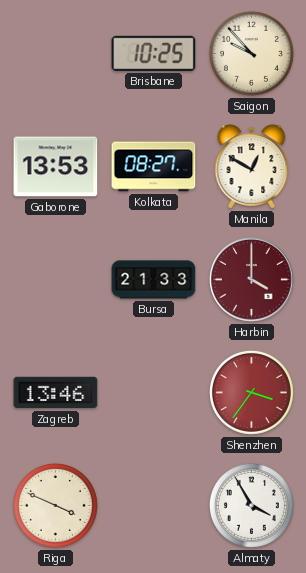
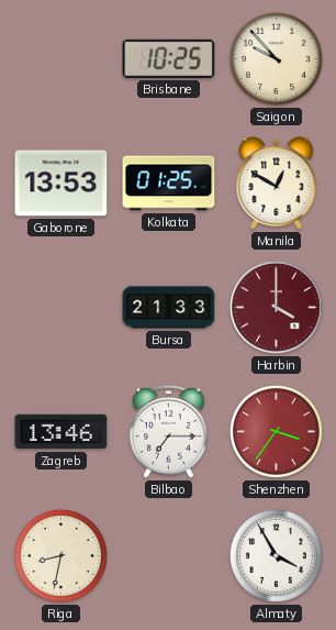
Kolkata: 08:27 -> 01:25
Bilbao: none -> 7:15
Riga: 3:49 -> 8:32
